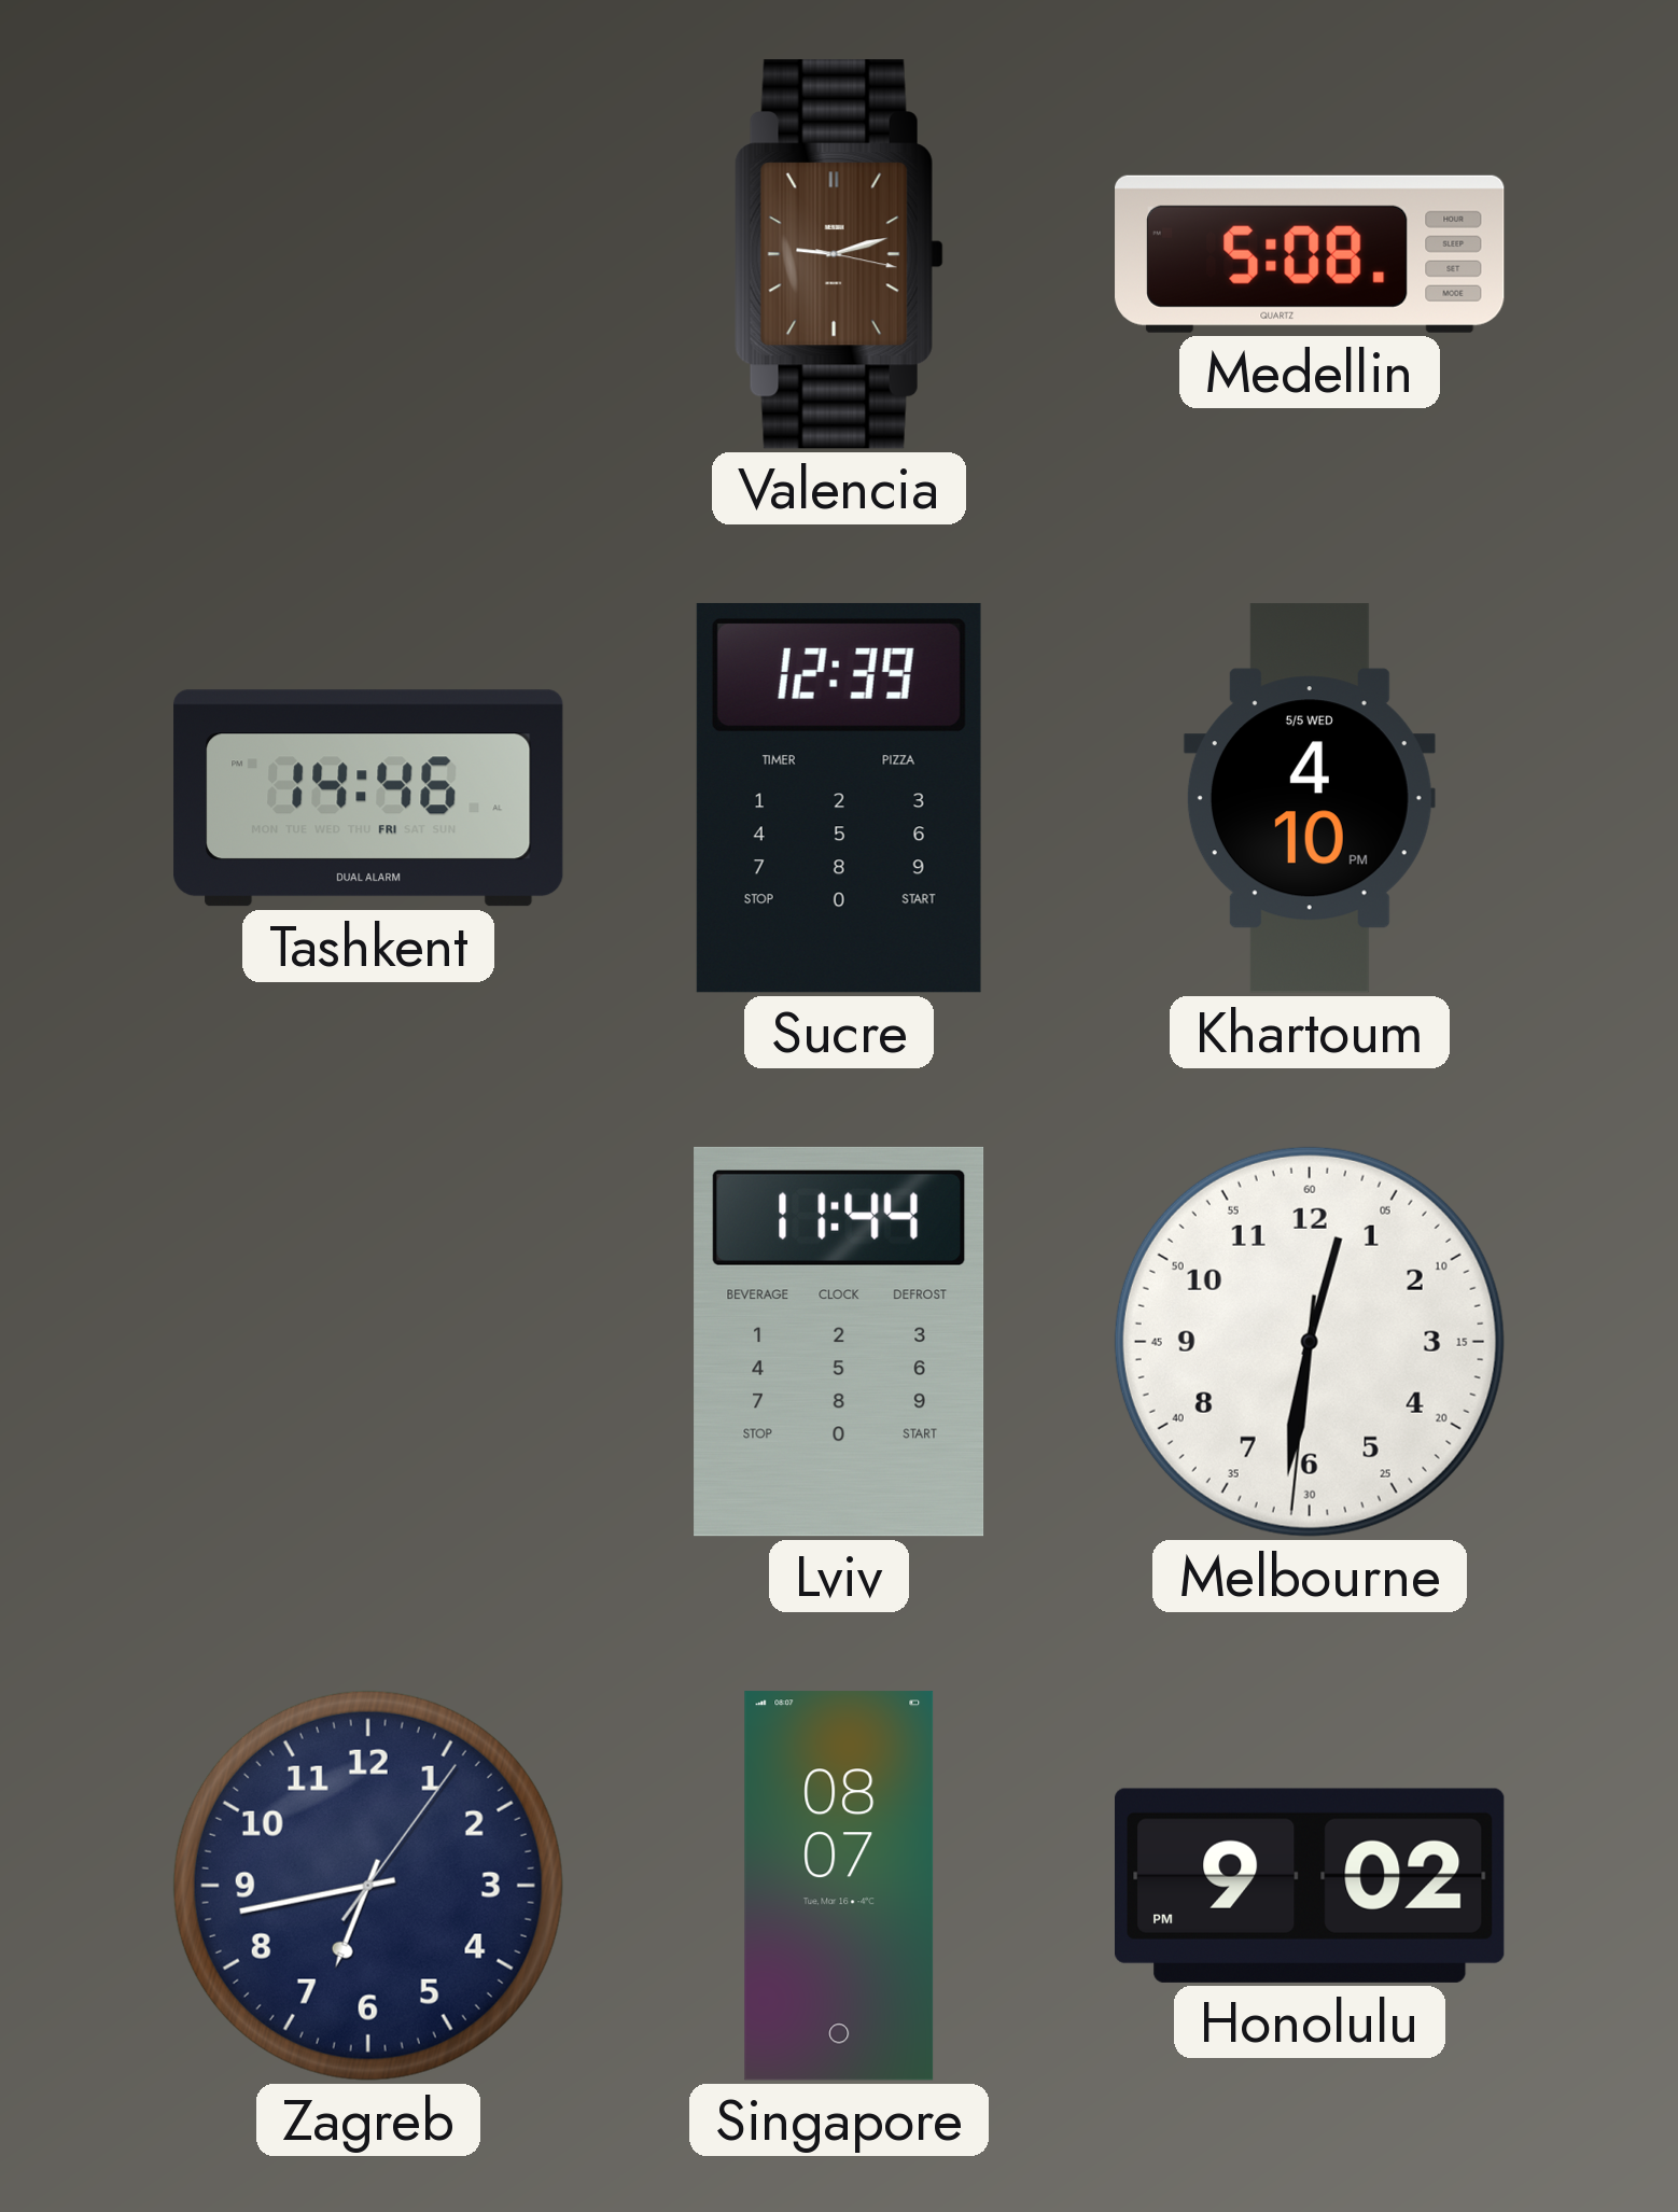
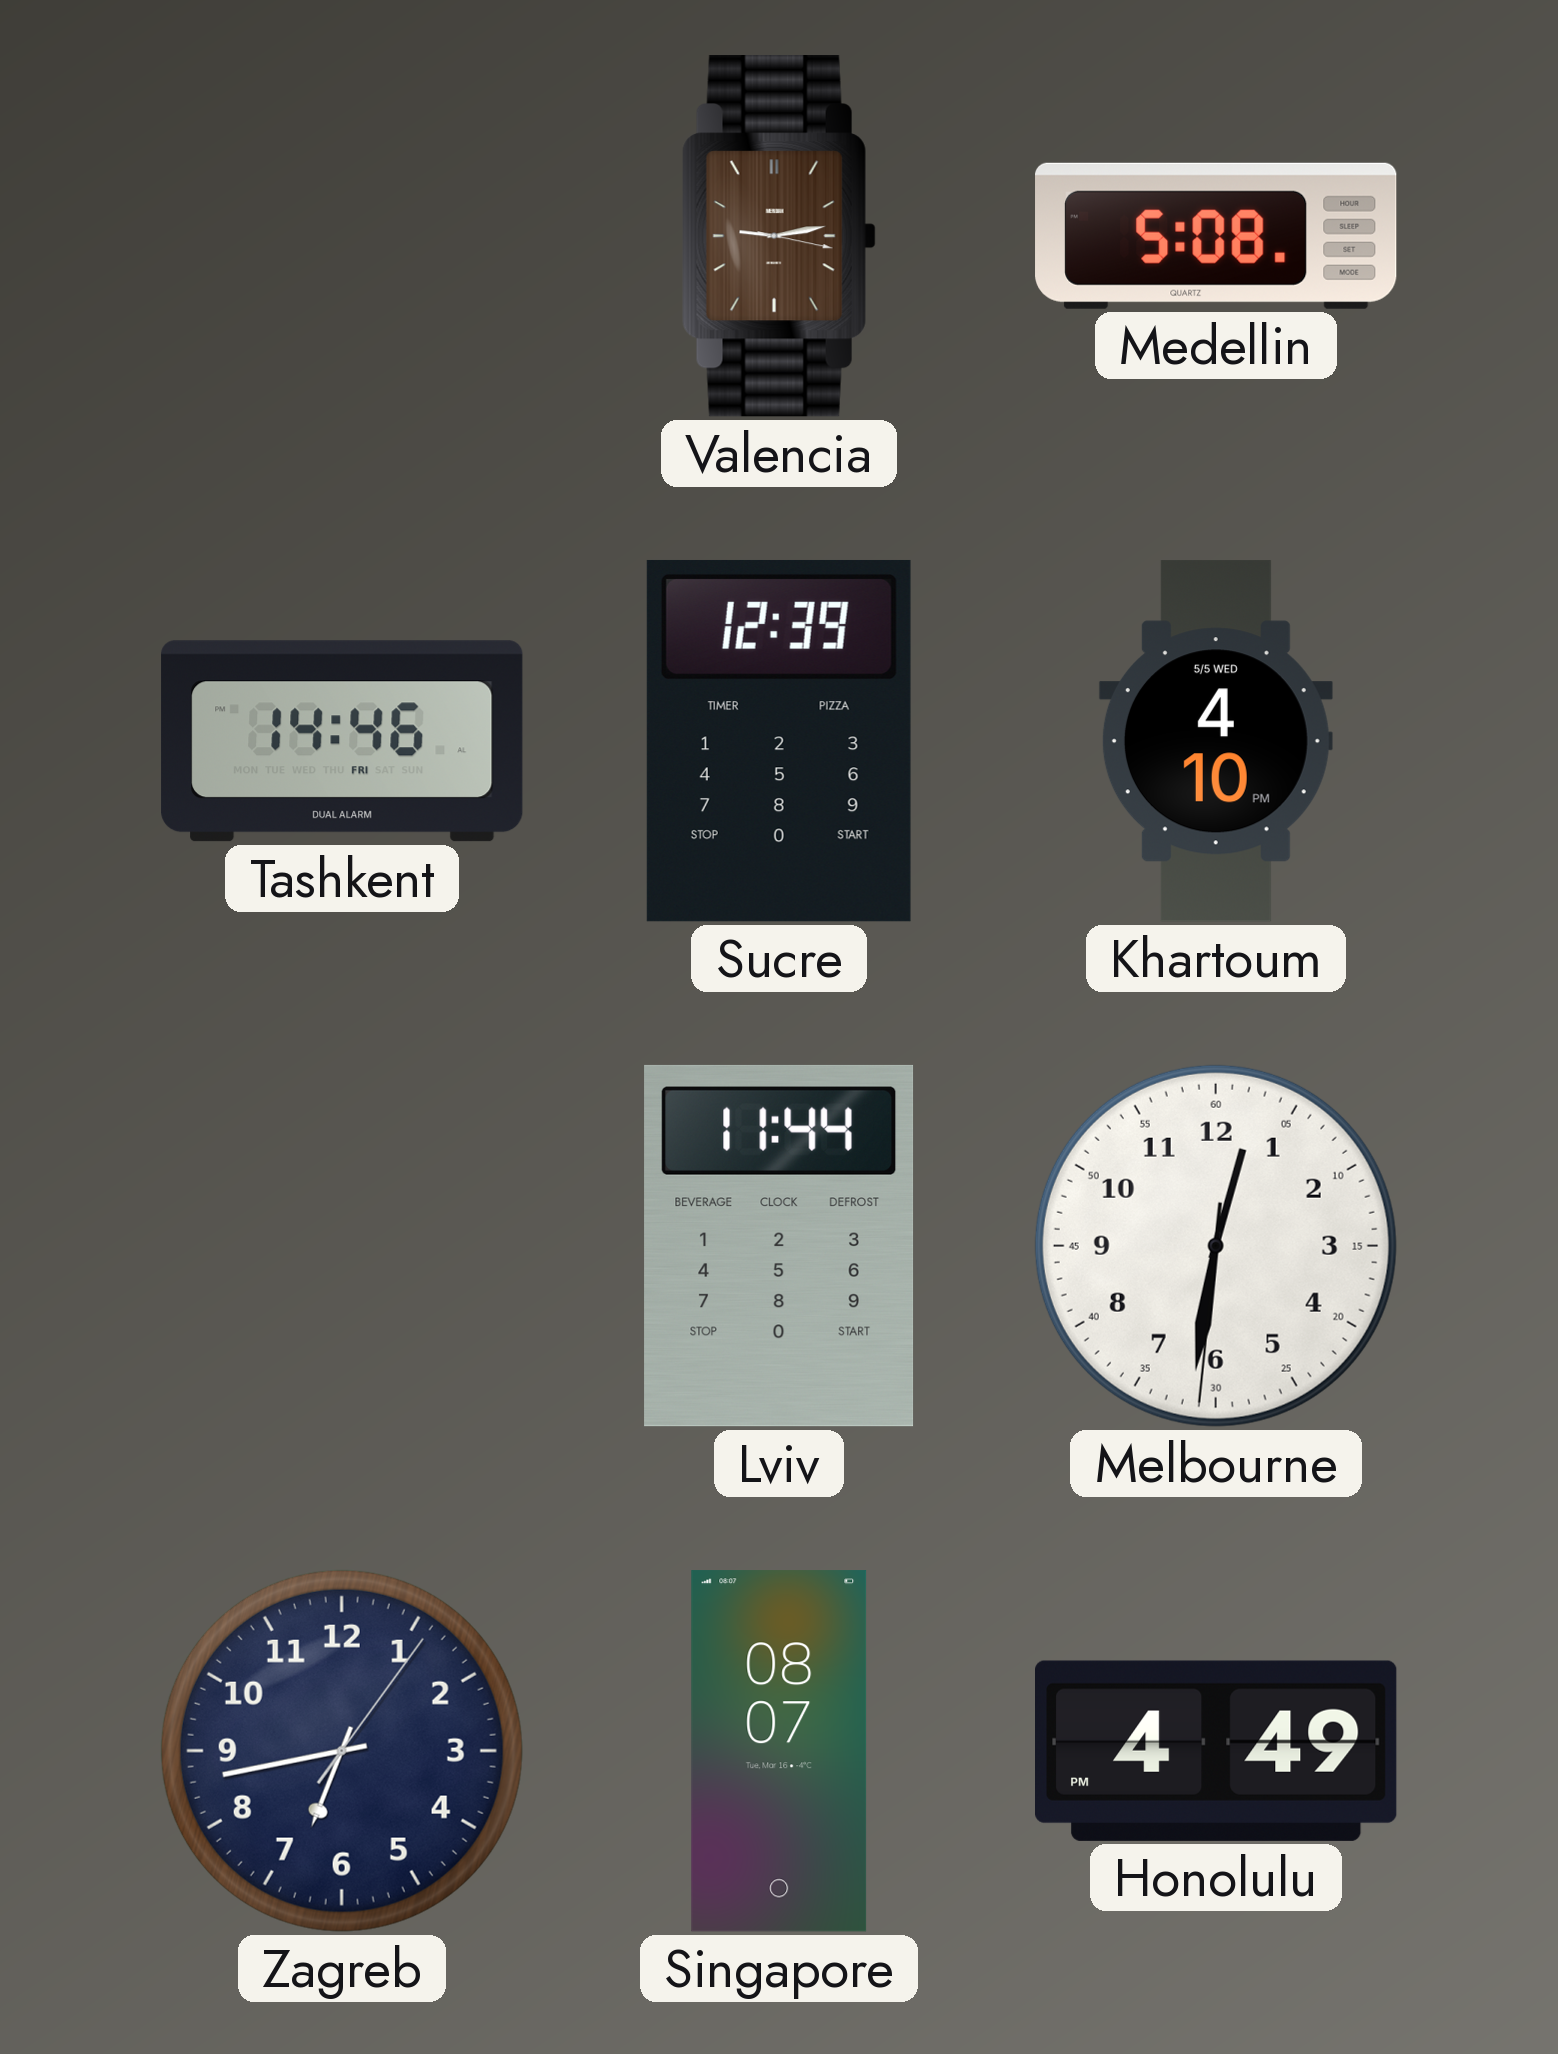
Valencia: 9:12 -> 9:13
Honolulu: 9:02 -> 4:49
